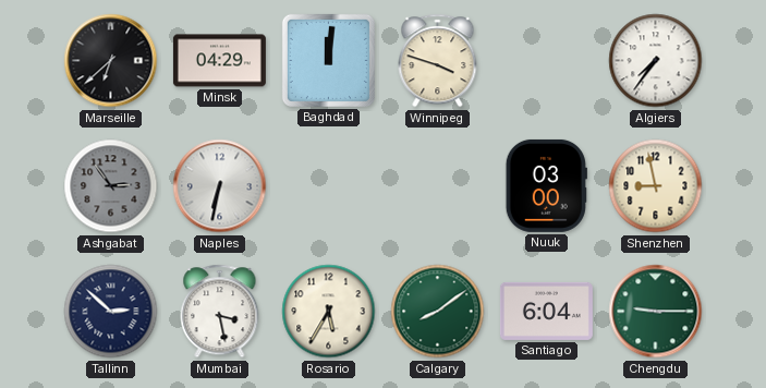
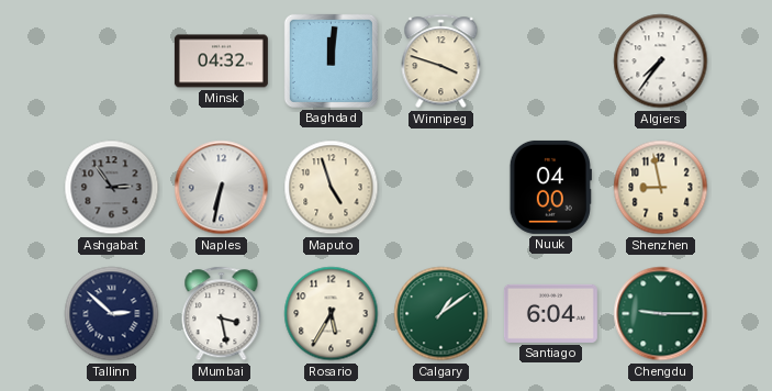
Marseille: 6:38 -> none
Minsk: 04:29 -> 04:32
Maputo: none -> 4:57
Nuuk: 03:00 -> 04:00
Calgary: 8:09 -> 1:09
